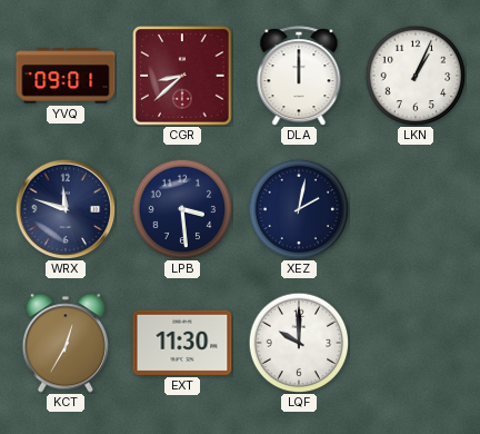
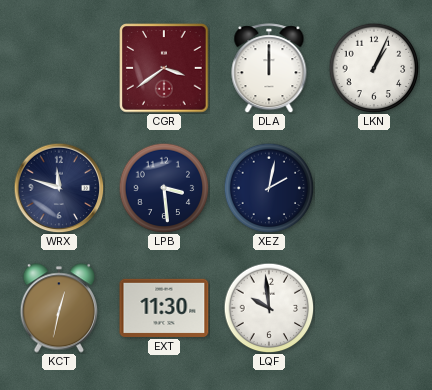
YVQ: 09:01 -> none
CGR: 8:38 -> 3:39
KCT: 12:35 -> 12:32
LQF: 10:00 -> 9:59
